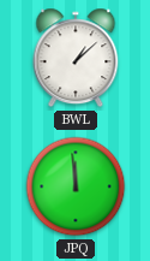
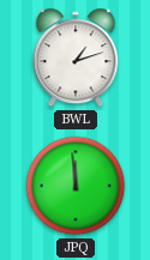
BWL: 1:08 -> 1:12
